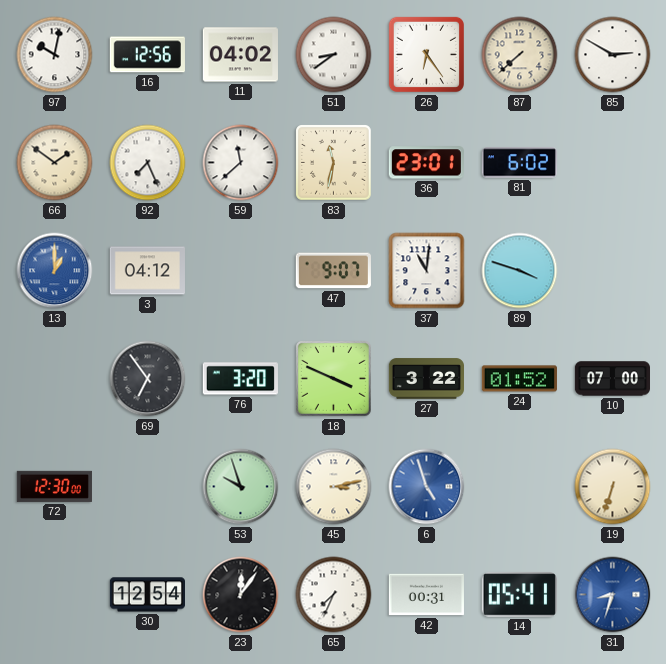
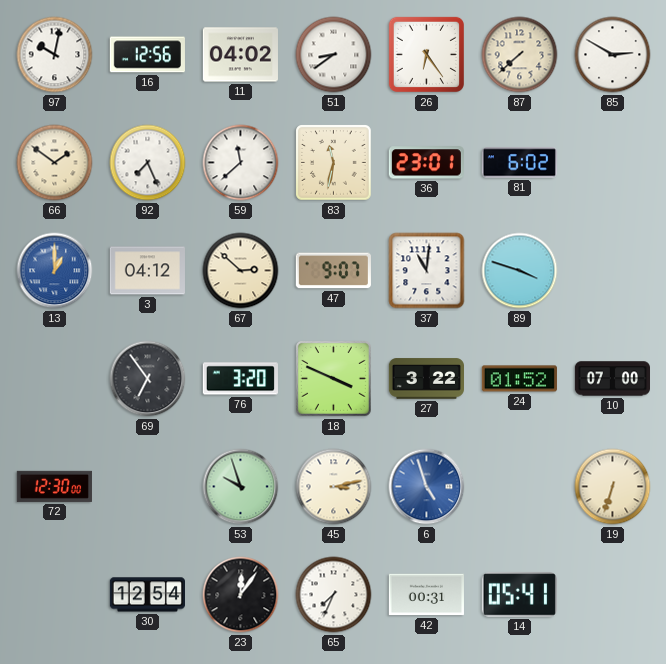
67: none -> 2:52
31: 8:33 -> none
